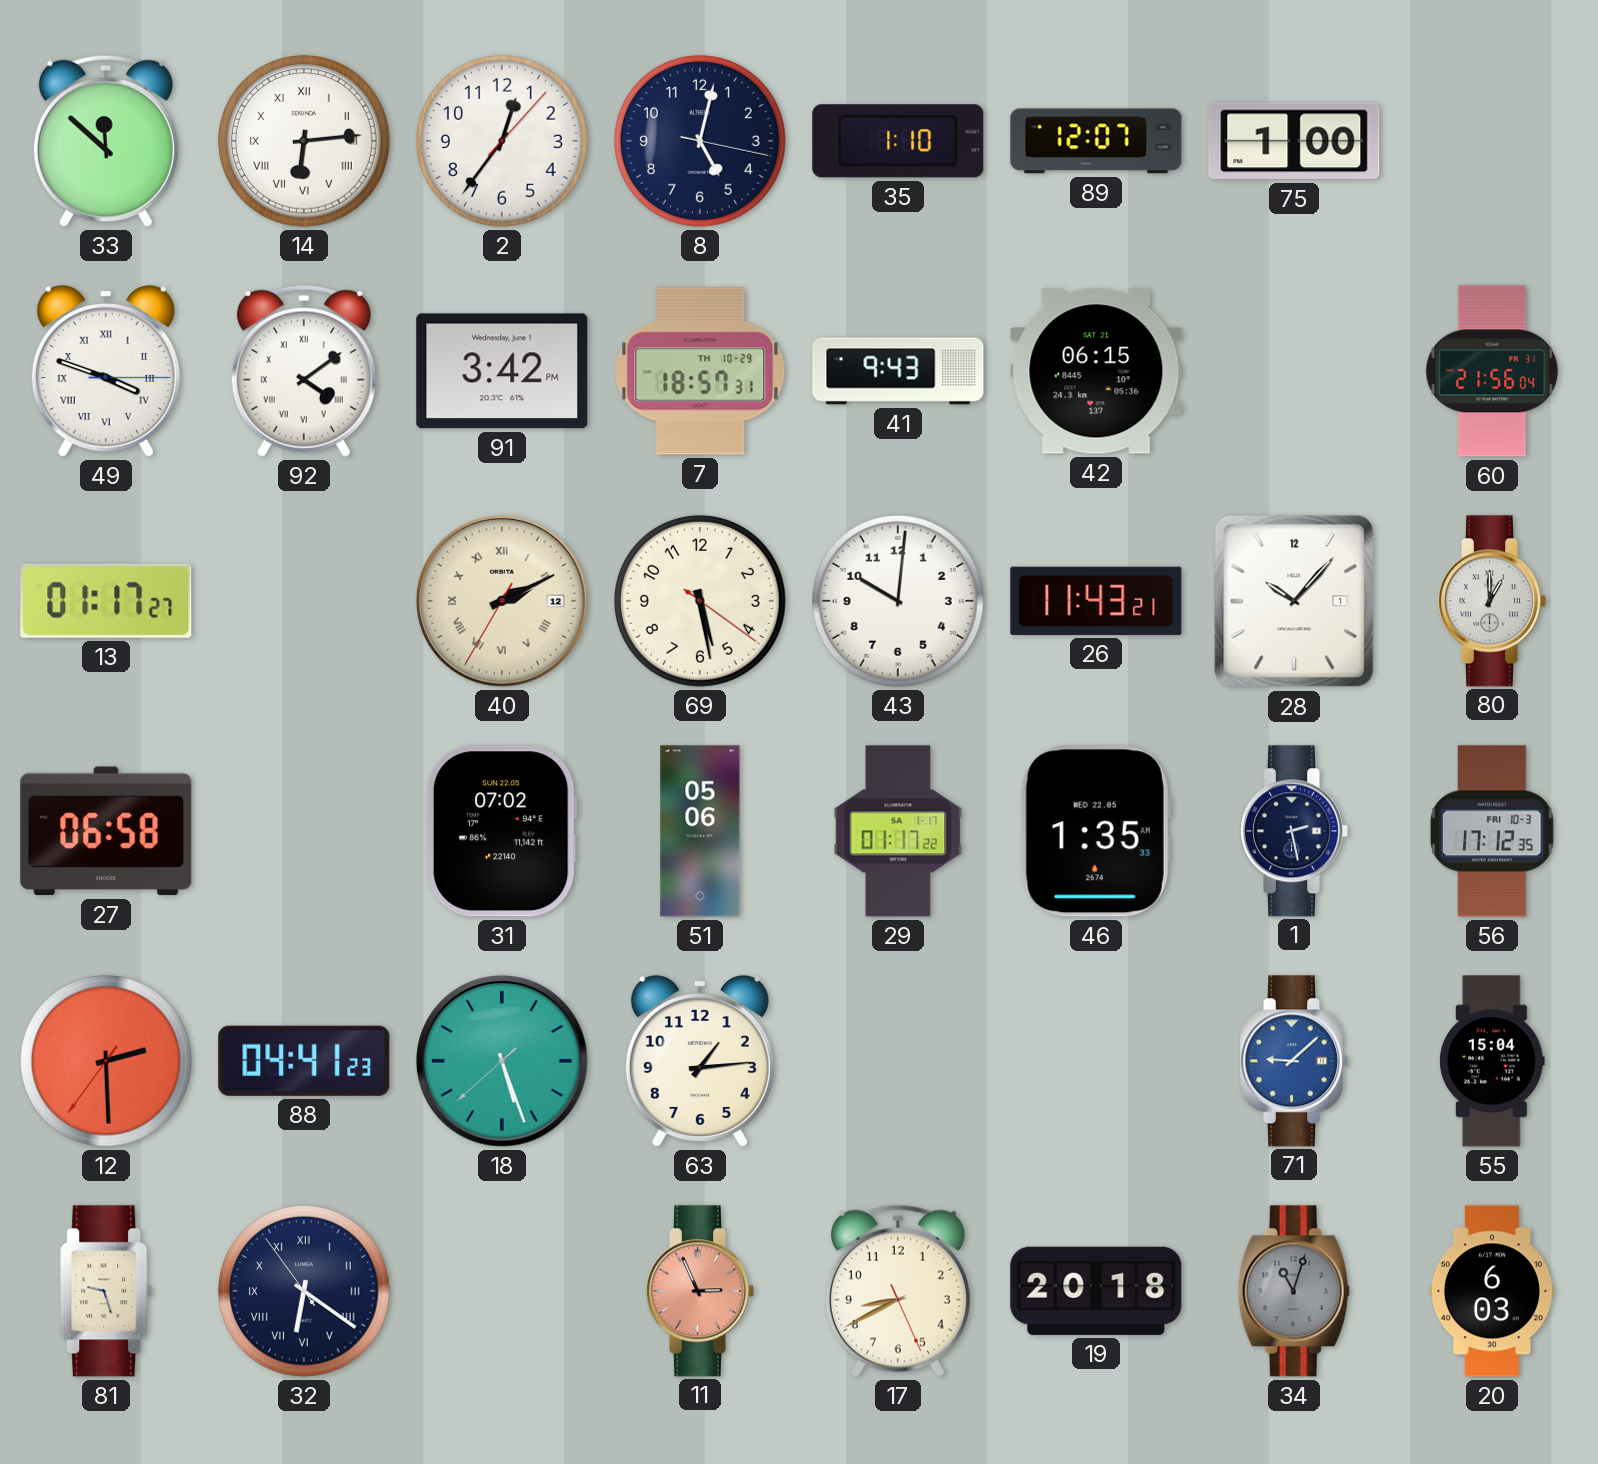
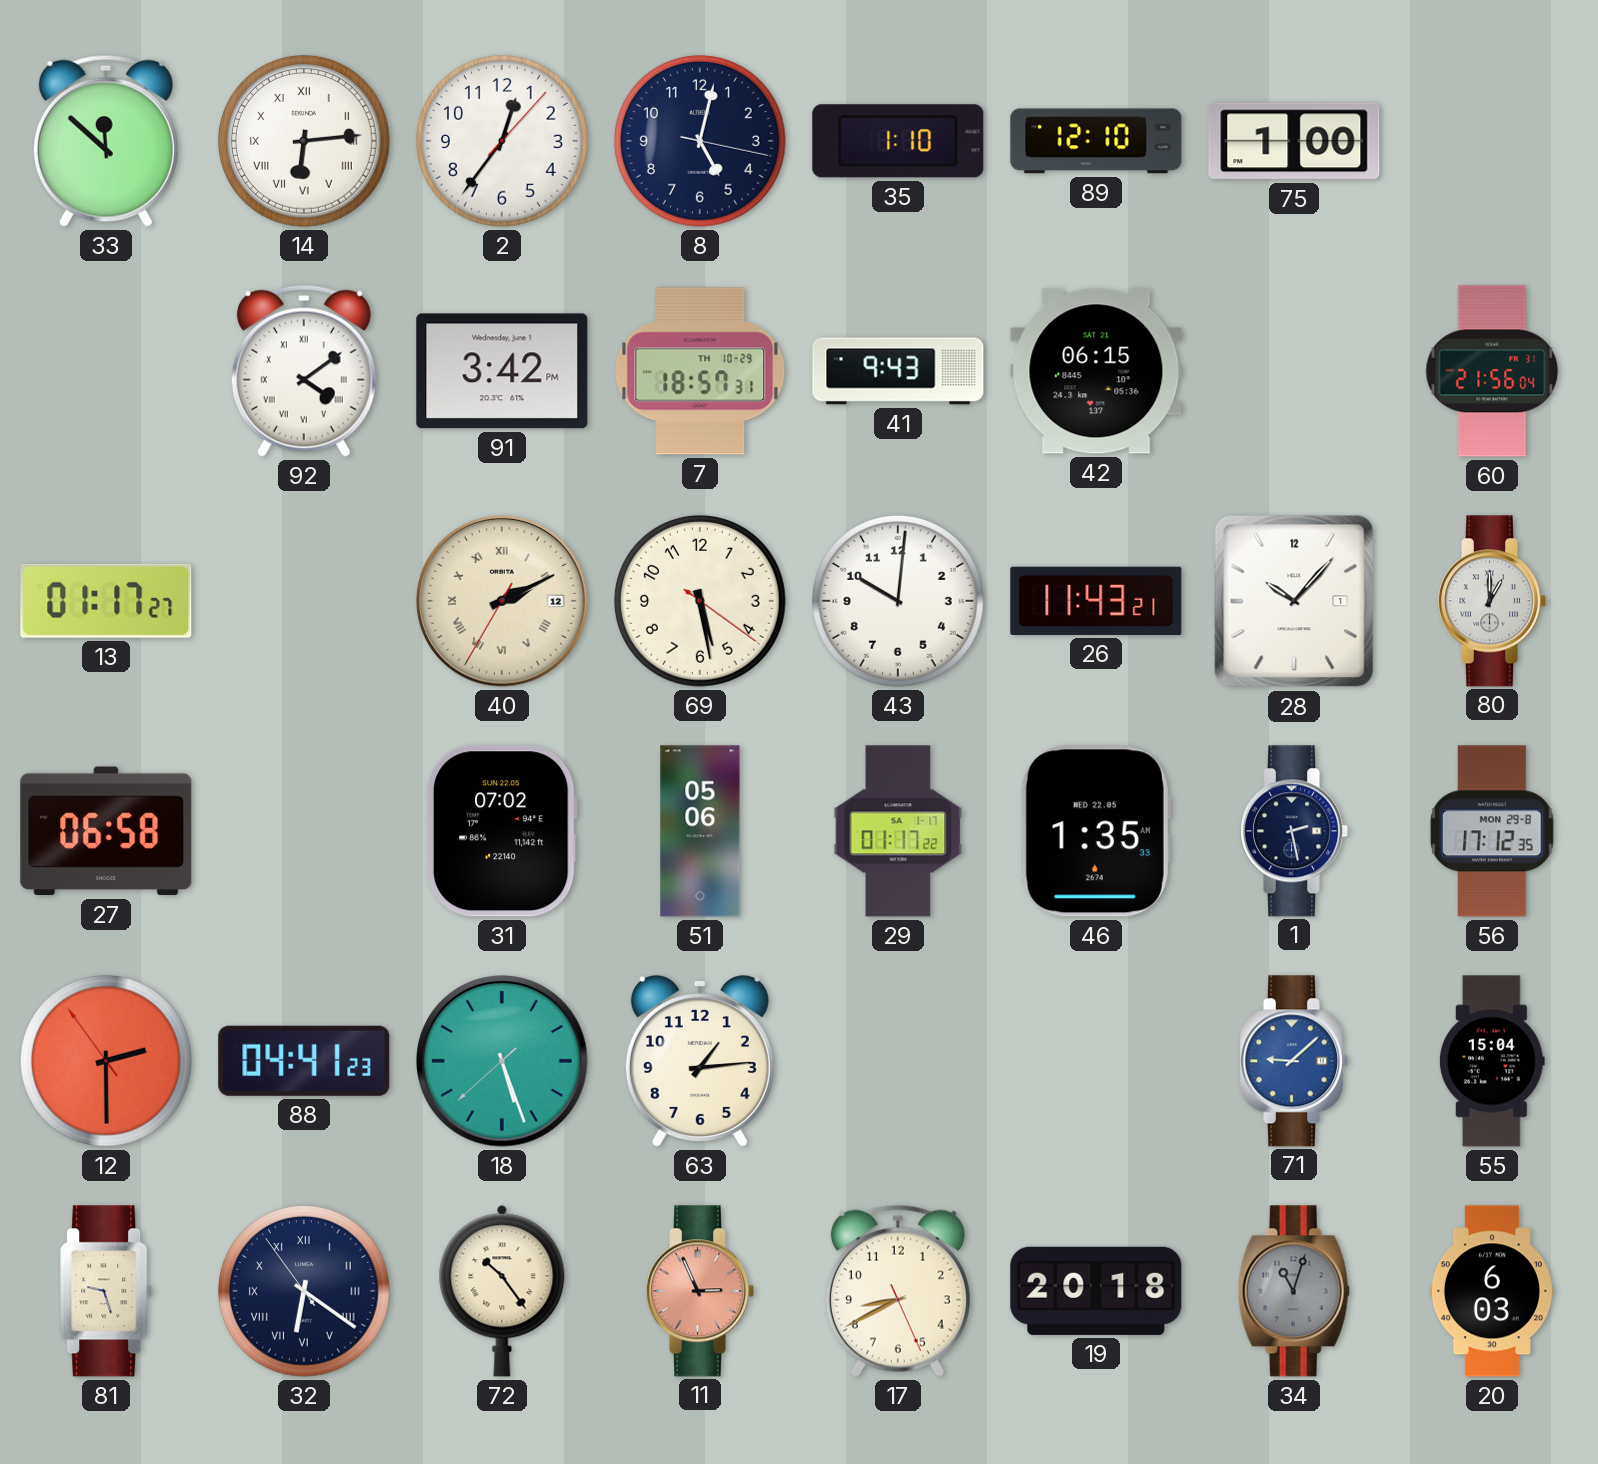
89: 12:07 -> 12:10
49: 3:48 -> none
56 date: FRI 10-3 -> MON 29-8
12: 2:29:36 -> 2:29:54
72: none -> 10:24
